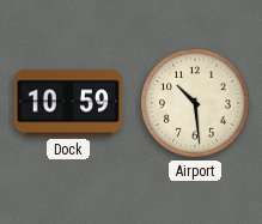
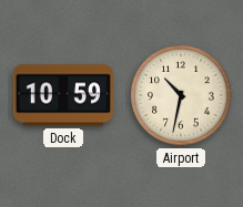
Airport: 10:29 -> 10:32
